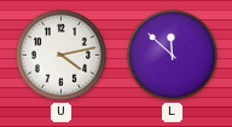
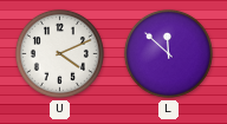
U: 4:13 -> 4:11
